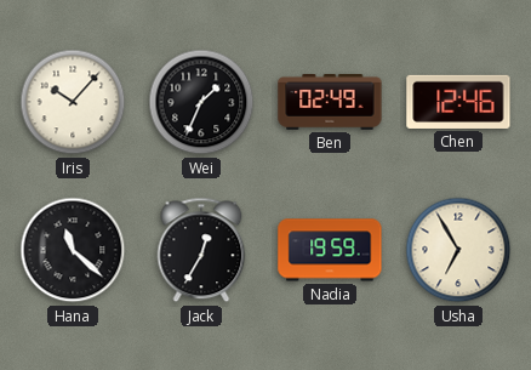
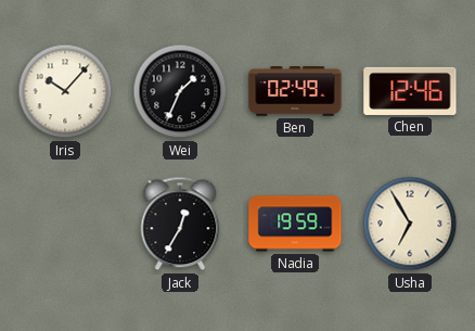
Hana: 11:22 -> none
